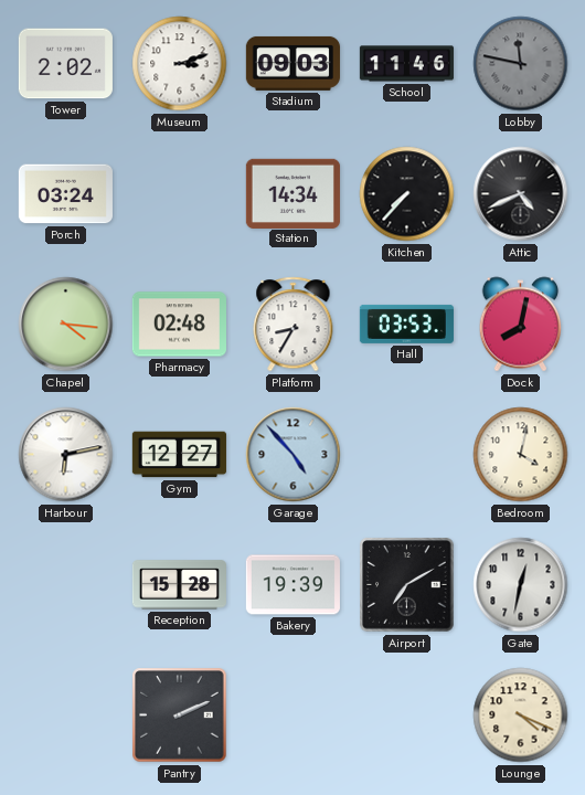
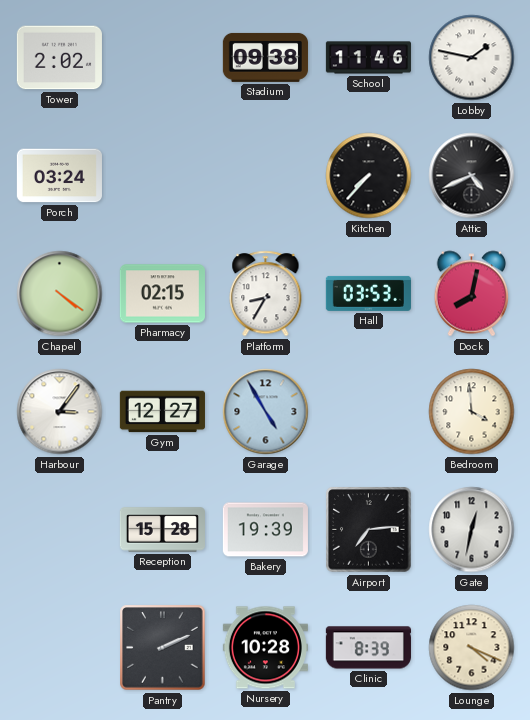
Museum: 3:12 -> none
Stadium: 09:03 -> 09:38
Lobby: 11:47 -> 1:47
Lobby dial: grey -> white
Station: 14:34 -> none
Chapel: 4:16 -> 4:21
Pharmacy: 02:48 -> 02:15
Harbour: 6:13 -> 3:06
Garage: 4:53 -> 4:55
Bedroom: 4:02 -> 3:59
Airport: 7:10 -> 7:14
Nursery: none -> 10:28
Clinic: none -> 8:39
